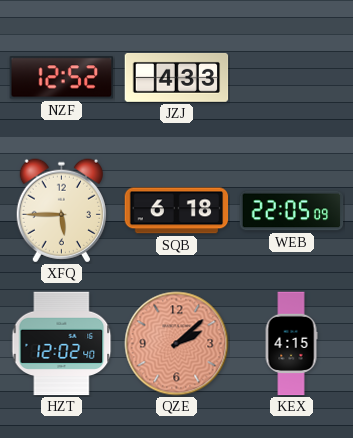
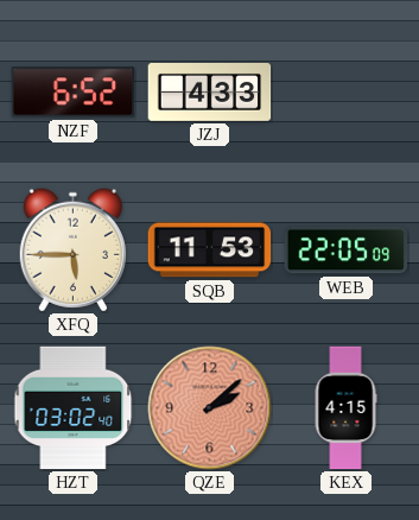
NZF: 12:52 -> 6:52
SQB: 6:18 -> 11:53
HZT: 12:02 -> 03:02
